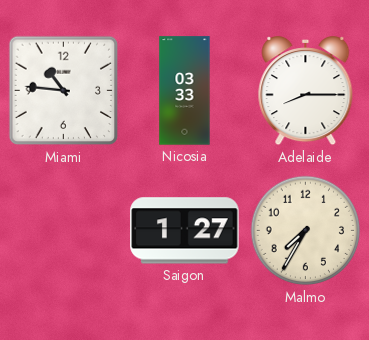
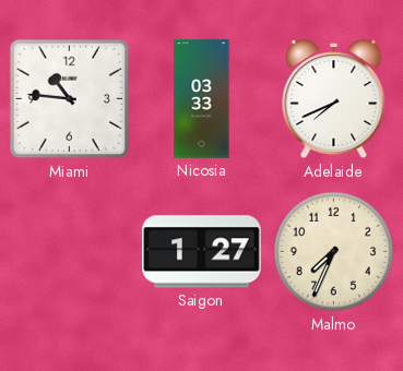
Adelaide: 8:15 -> 7:41
Malmo: 7:35 -> 7:34
